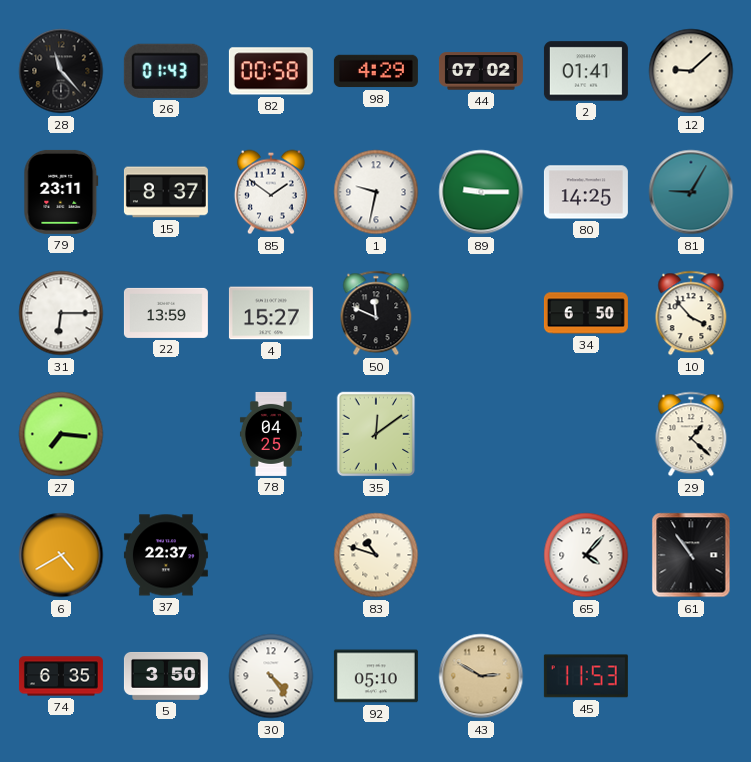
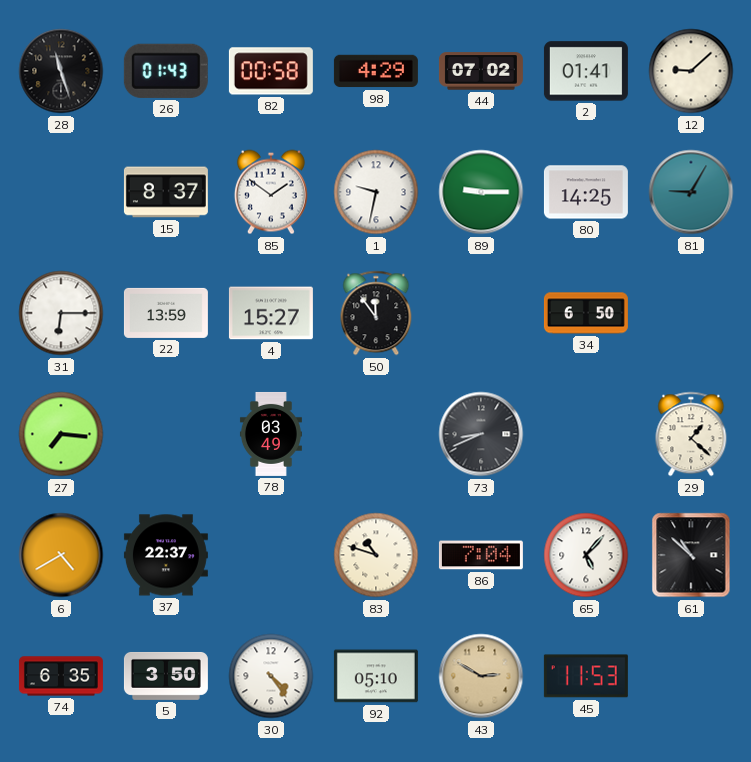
28: 11:23 -> 11:27
79: 23:11 -> none
50: 11:49 -> 11:54
10: 3:53 -> none
78: 04:25 -> 03:49
35: 12:09 -> none
73: none -> 8:41
86: none -> 7:04
65: 4:07 -> 5:07
61: 10:54 -> 10:52
